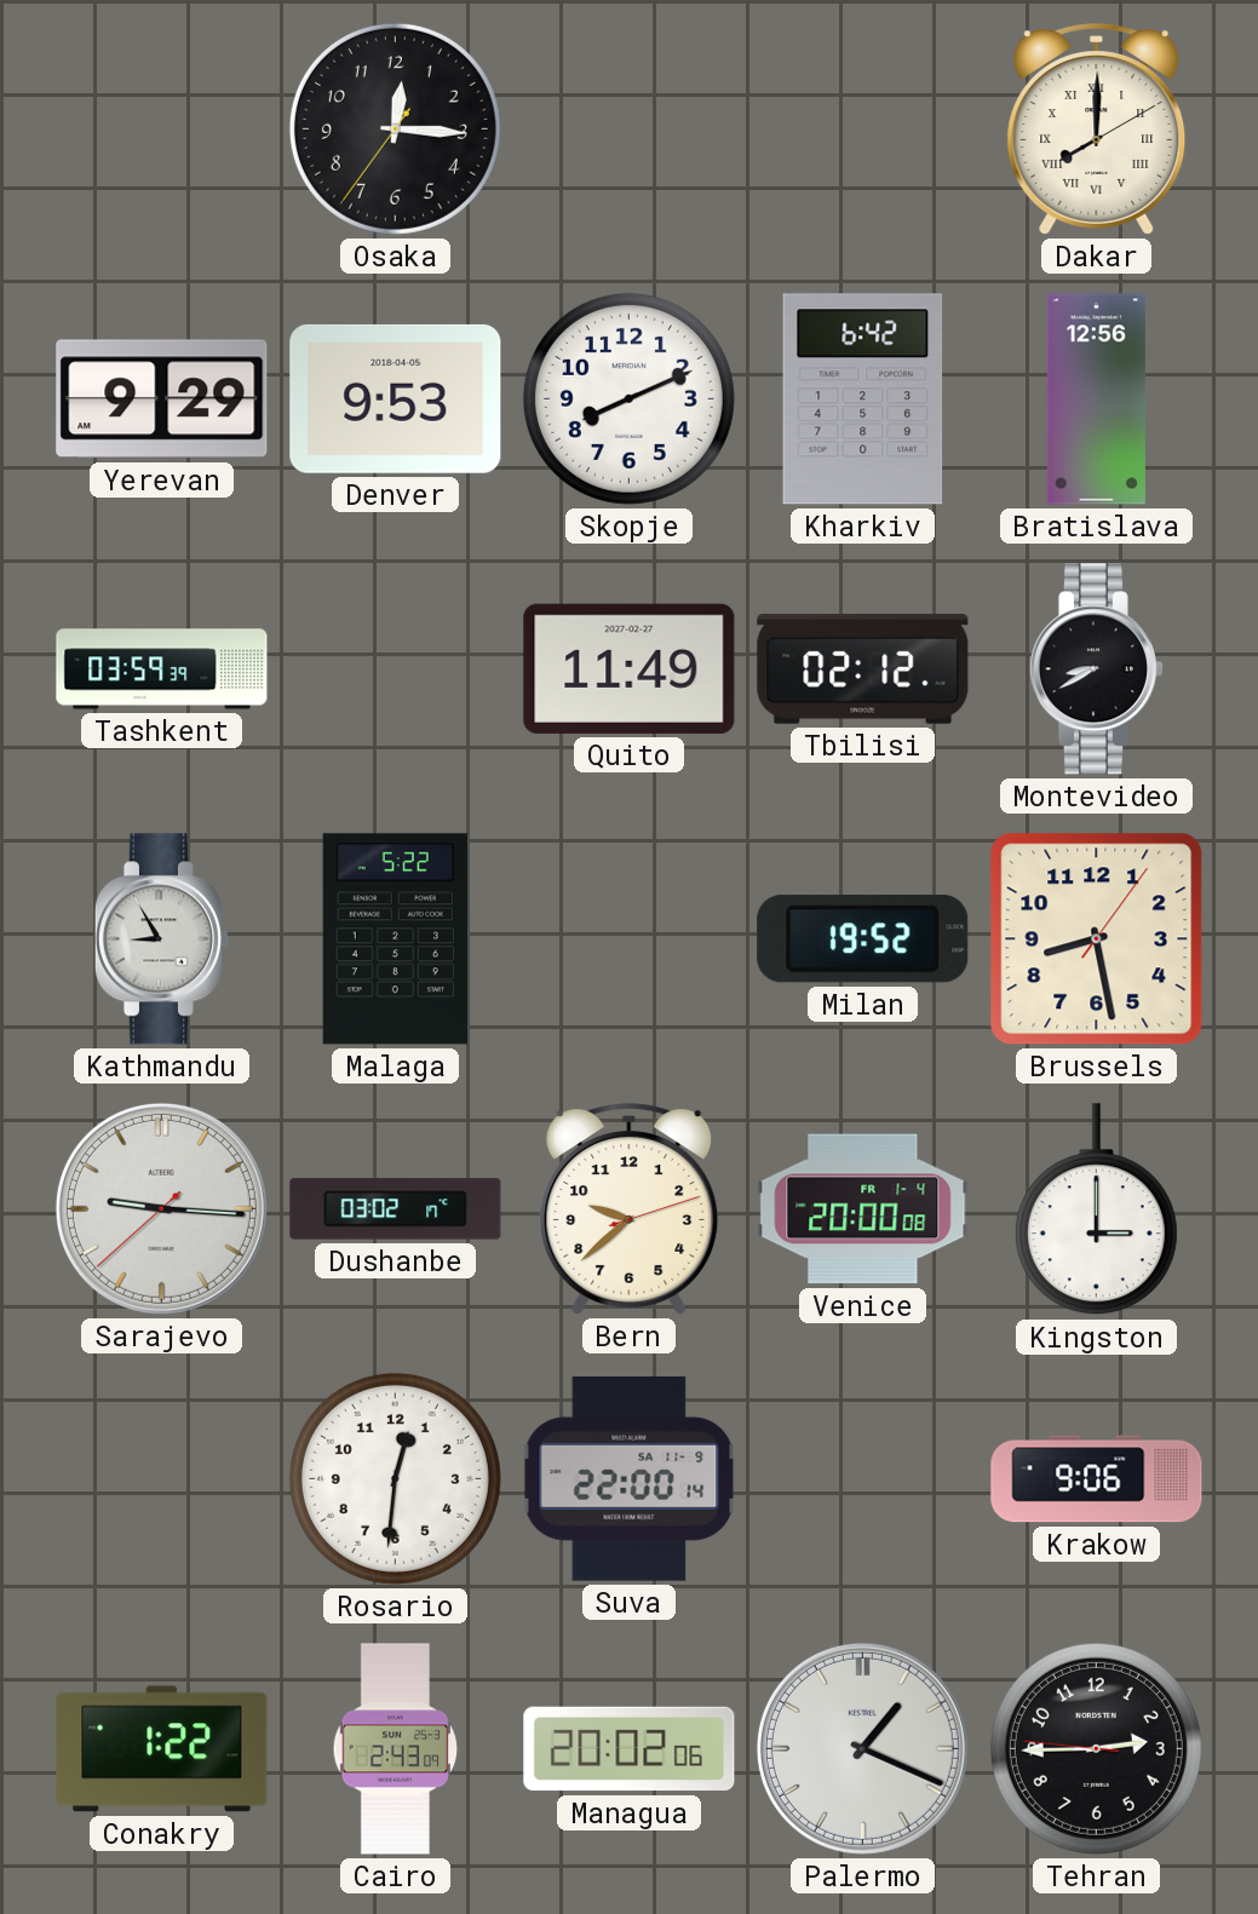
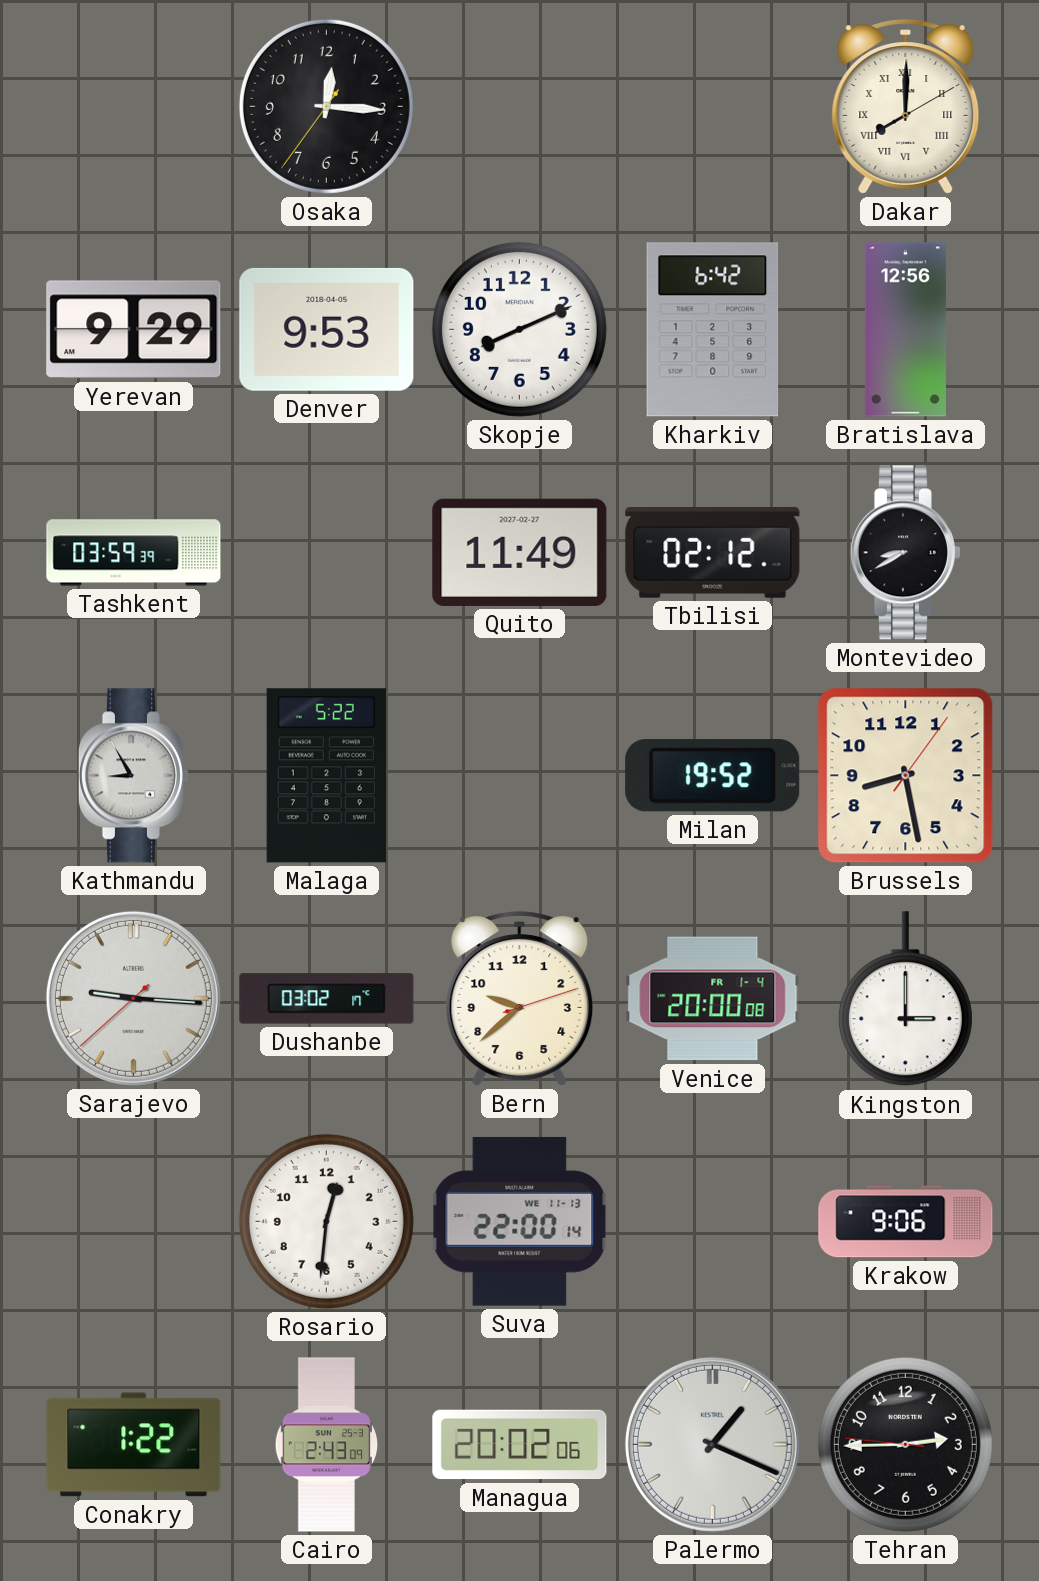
Suva date: SA 11-9 -> WE 11-13
